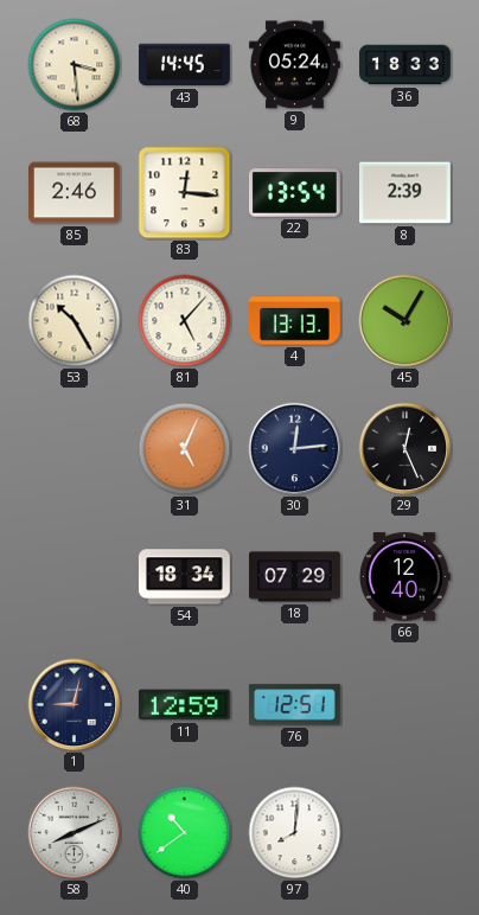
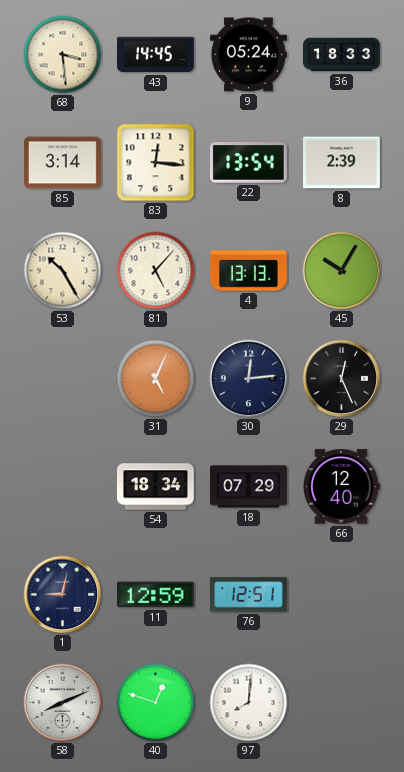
85: 2:46 -> 3:14
40: 10:39 -> 12:48
